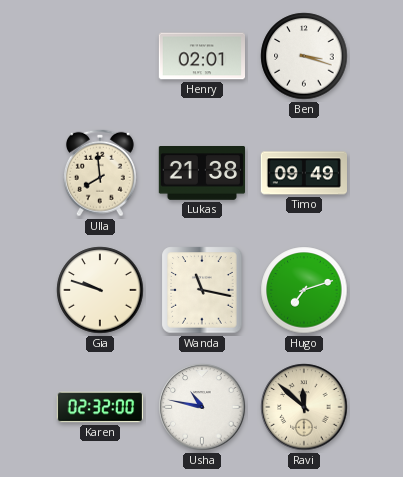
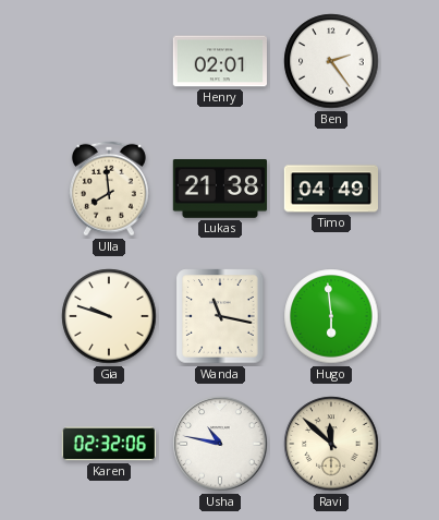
Ben: 3:18 -> 2:24
Timo: 09:49 -> 04:49
Hugo: 7:12 -> 5:59
Karen: 02:32:00 -> 02:32:06
